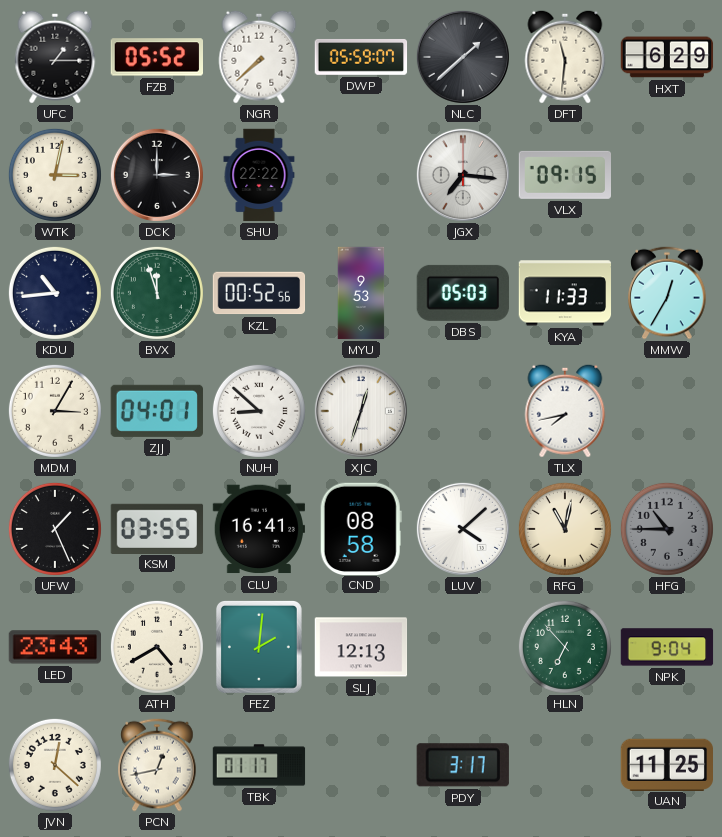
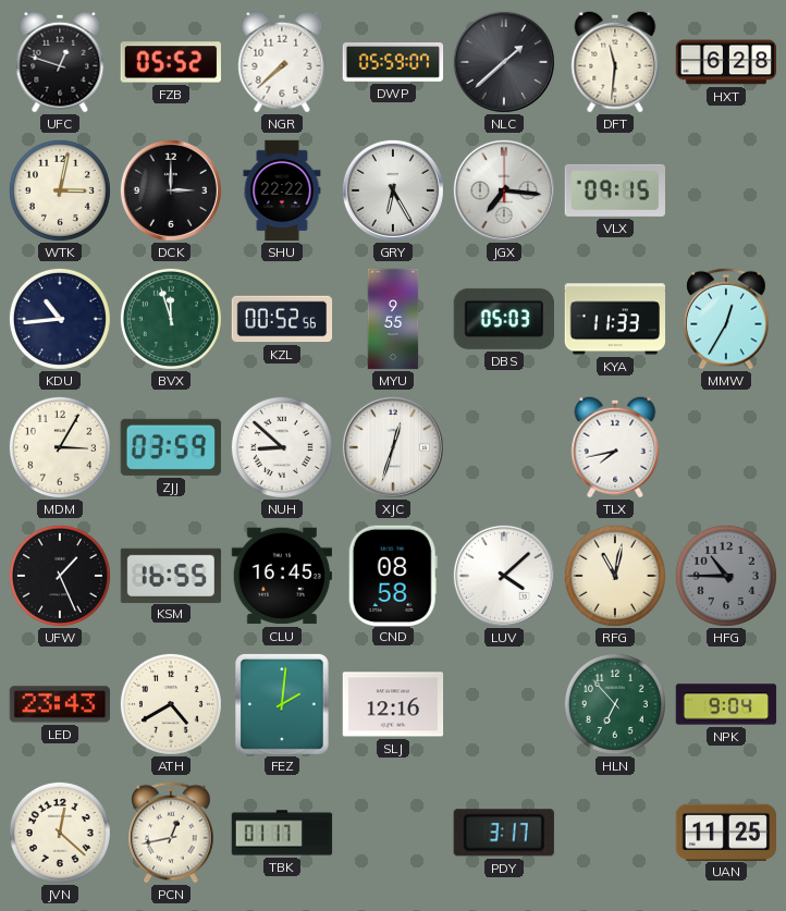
UFC: 1:15 -> 12:48
HXT: 6:29 -> 6:28
GRY: none -> 6:25
MYU: 9:53 -> 9:55
ZJJ: 04:01 -> 03:59
KSM: 03:55 -> 16:55
CLU: 16:41 -> 16:45
SLJ: 12:13 -> 12:16
